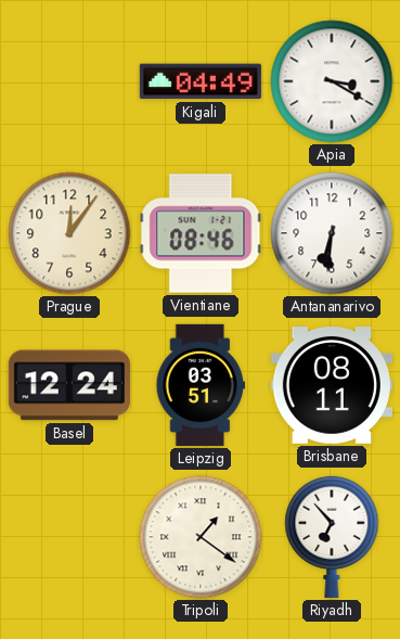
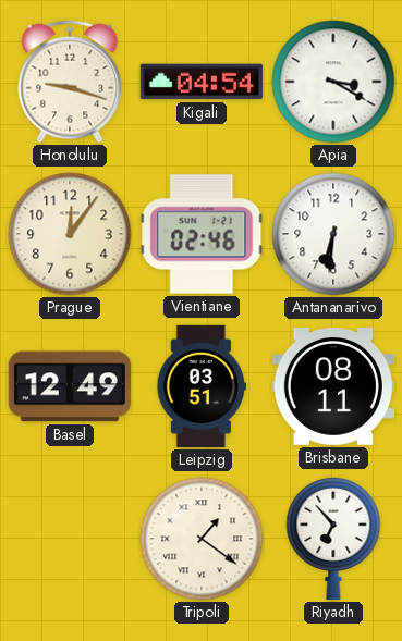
Honolulu: none -> 9:18
Kigali: 04:49 -> 04:54
Vientiane: 08:46 -> 02:46
Basel: 12:24 -> 12:49
